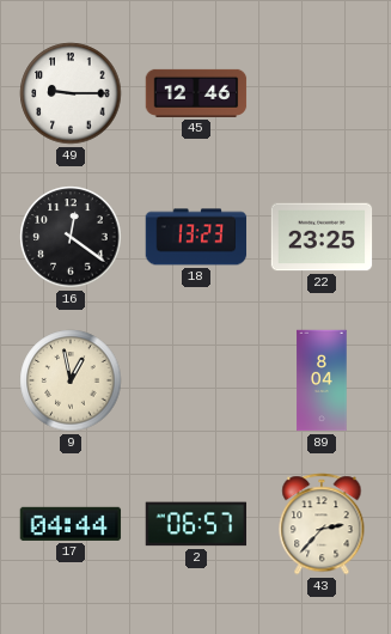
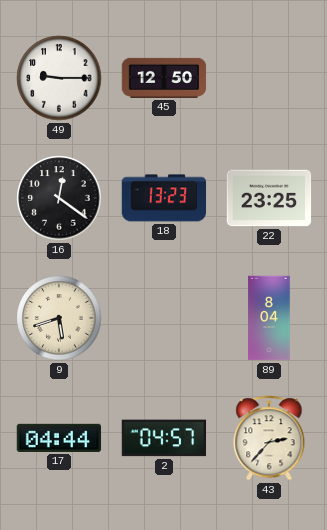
45: 12:46 -> 12:50
9: 12:58 -> 5:42
2: 06:57 -> 04:57
